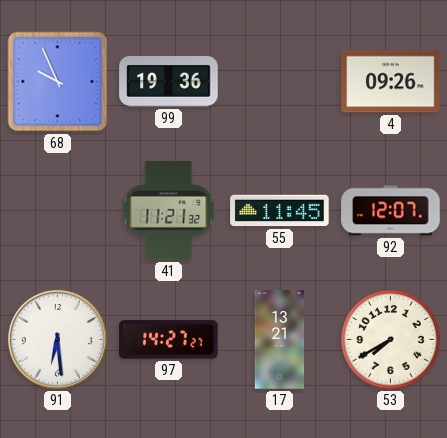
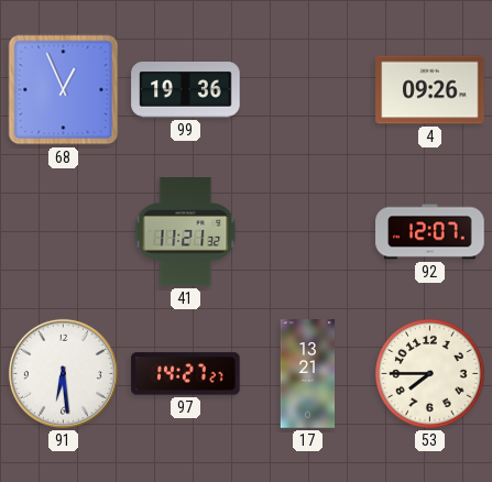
68: 9:56 -> 12:56
55: 11:45 -> none
53: 7:40 -> 7:45
